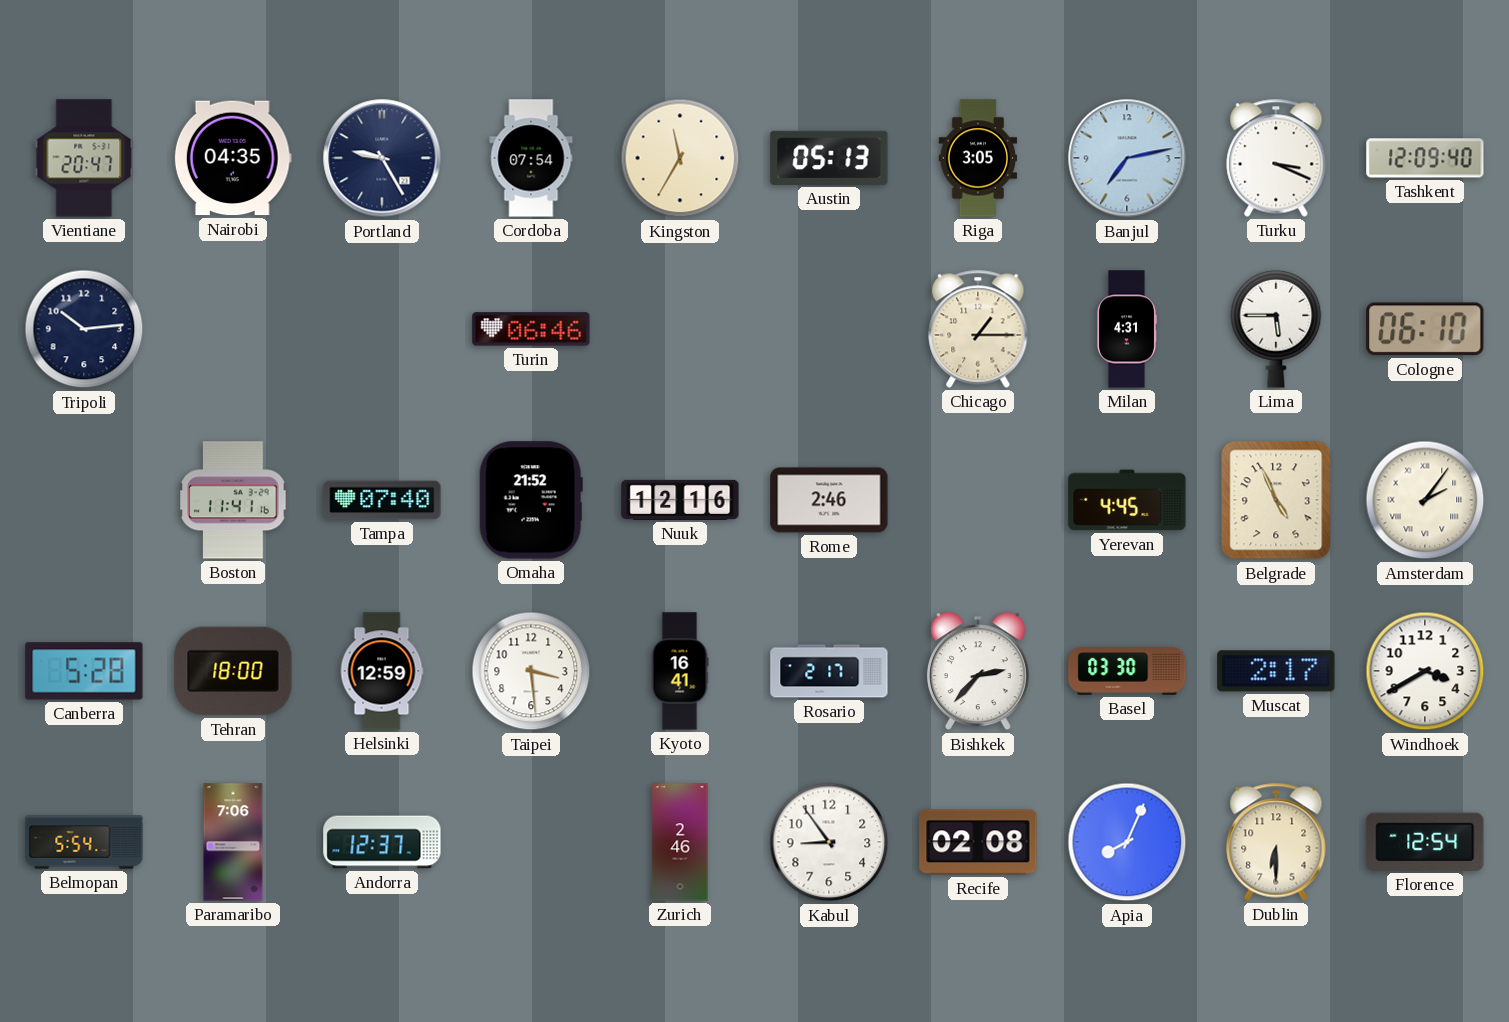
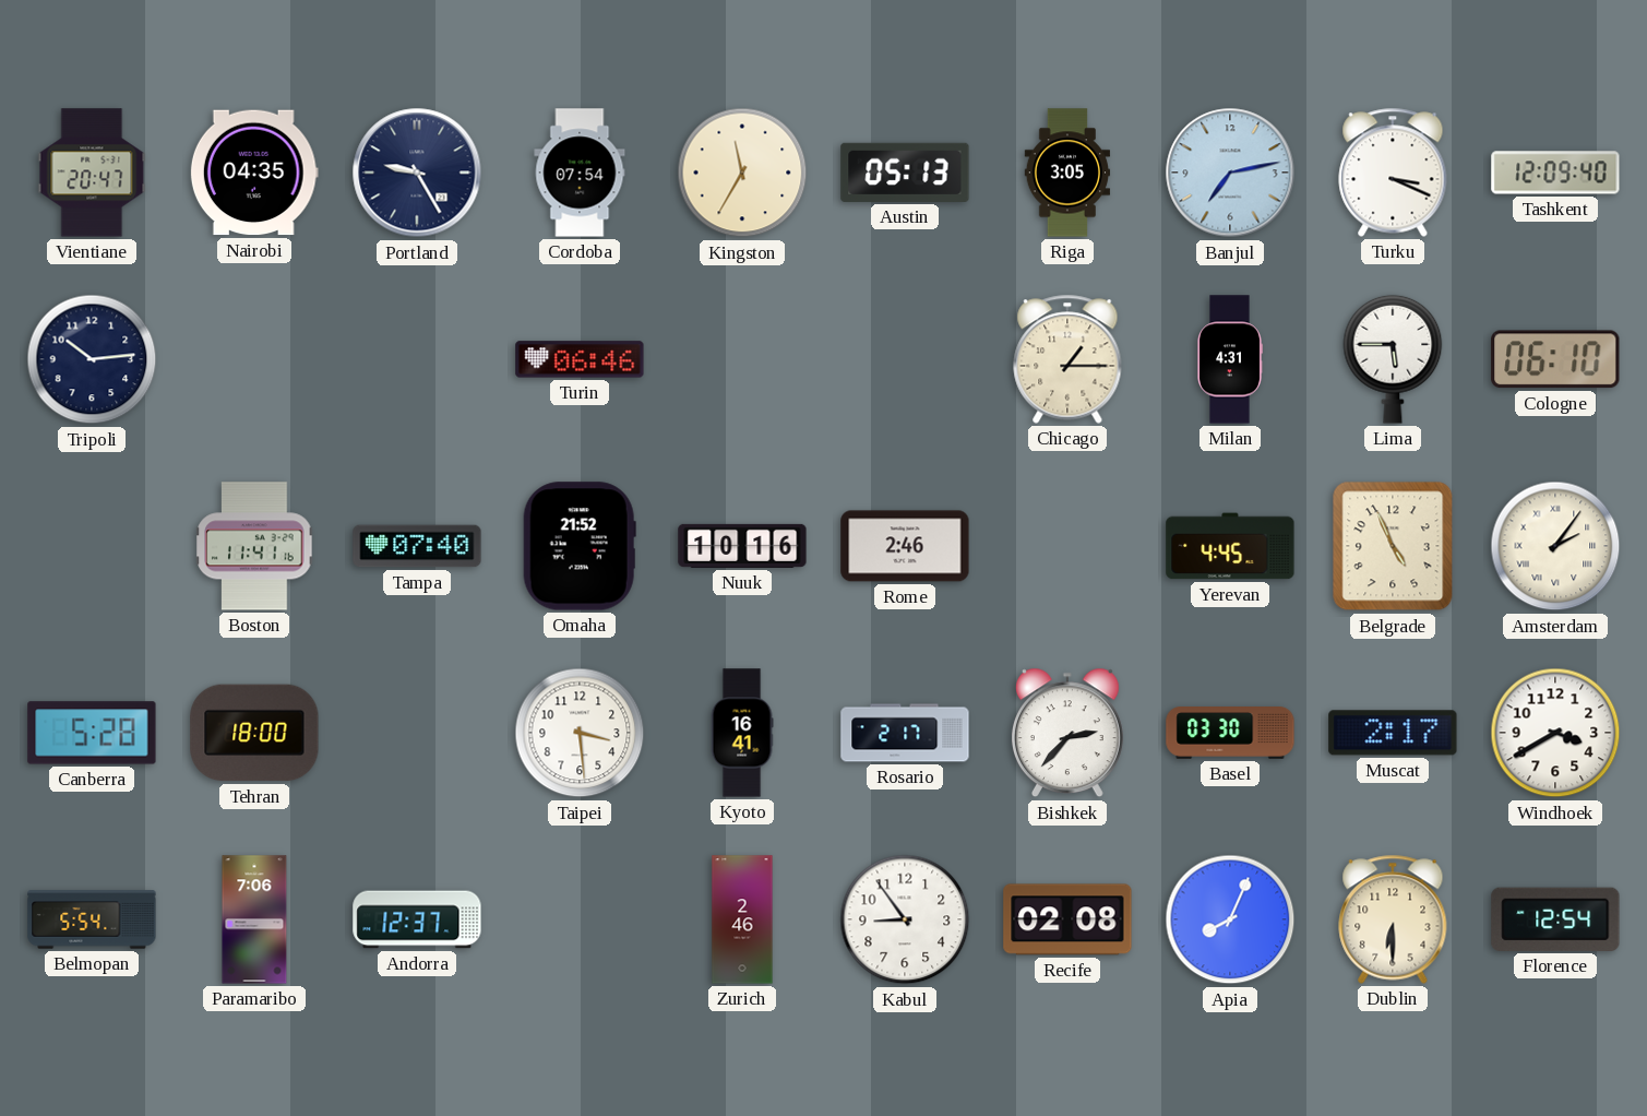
Nuuk: 12:16 -> 10:16
Helsinki: 12:59 -> none
